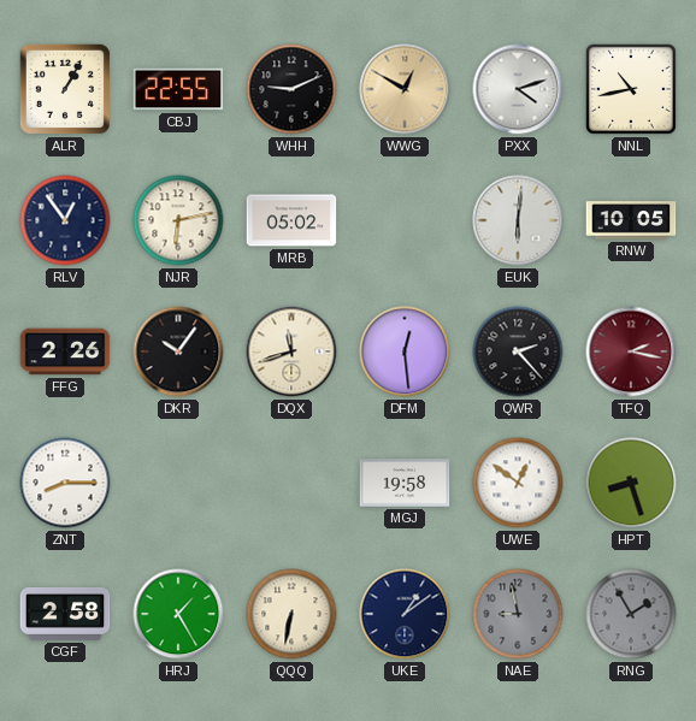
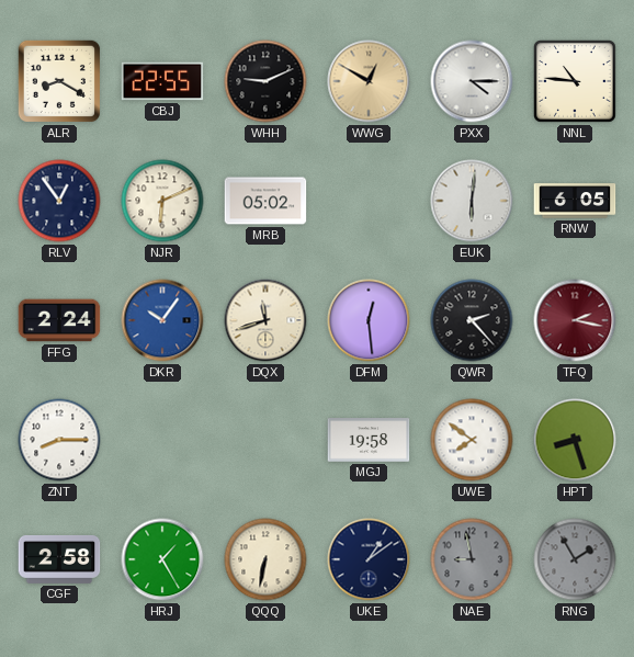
ALR: 1:05 -> 8:20
PXX: 4:12 -> 4:15
NNL: 10:43 -> 10:46
NJR: 6:13 -> 6:11
RNW: 10:05 -> 6:05
FFG: 2:26 -> 2:24
DKR dial: black -> blue
UWE: 12:51 -> 7:51
